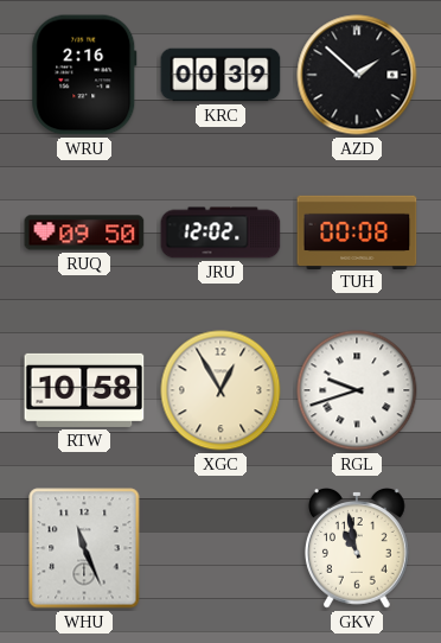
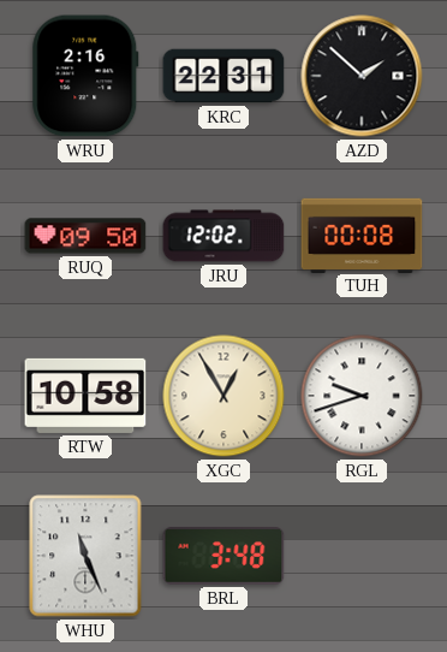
KRC: 00:39 -> 22:31
BRL: none -> 3:48
GKV: 10:58 -> none
